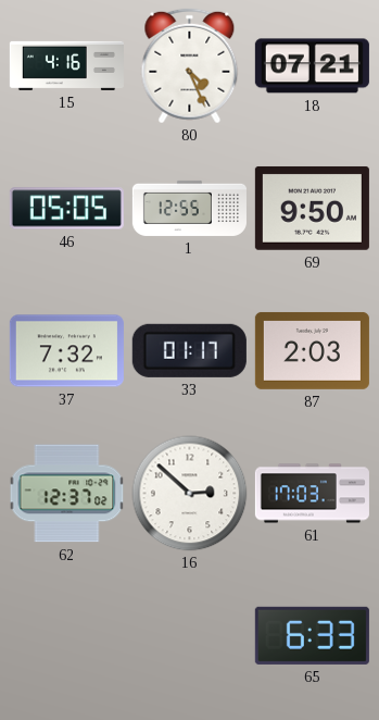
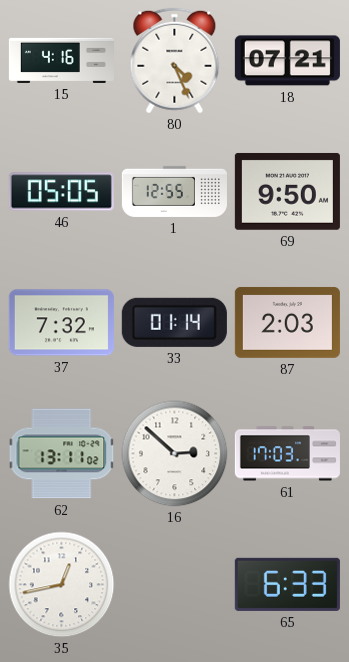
33: 01:17 -> 01:14
62: 12:37 -> 13:11
35: none -> 12:43
